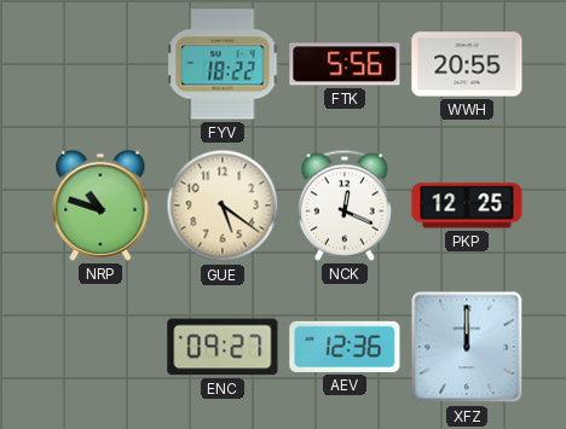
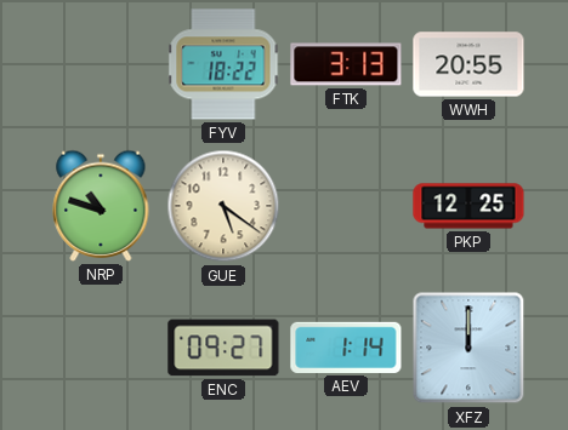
FTK: 5:56 -> 3:13
NCK: 12:19 -> none
AEV: 12:36 -> 1:14
